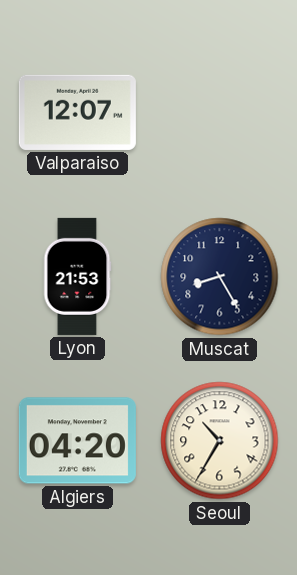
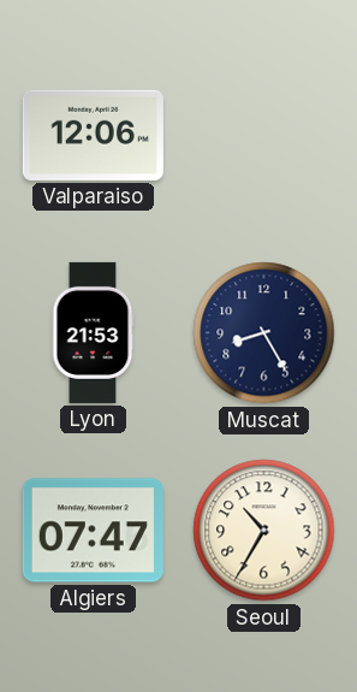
Valparaiso: 12:07 -> 12:06
Algiers: 04:20 -> 07:47
